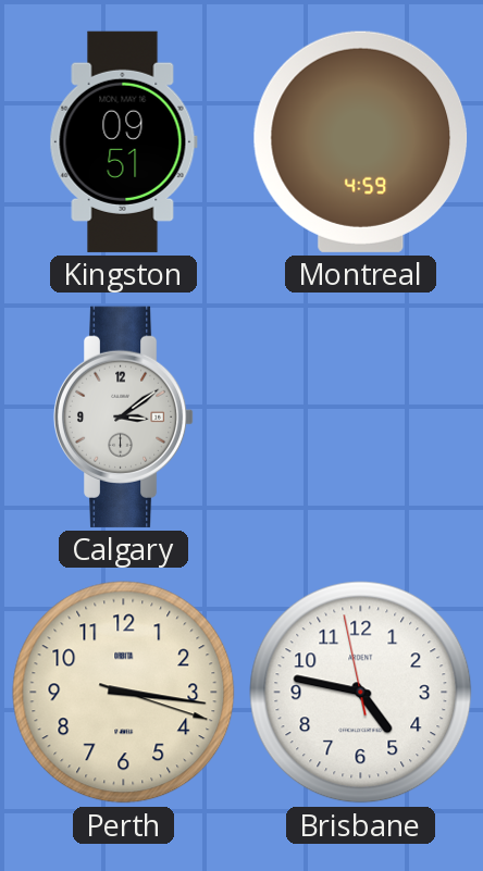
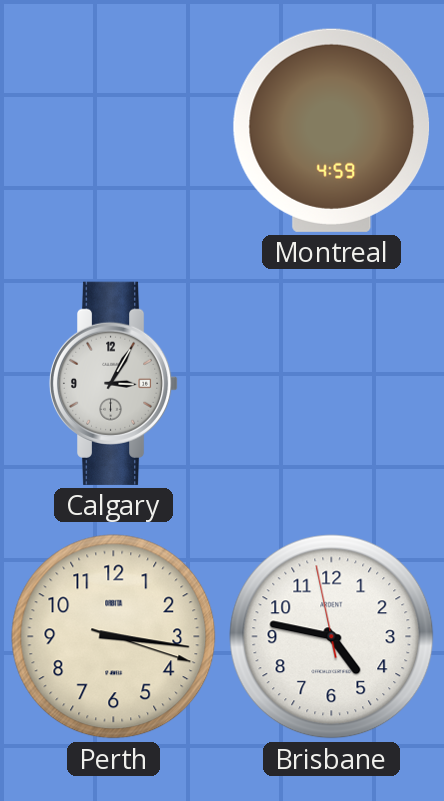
Kingston: 09:51 -> none
Calgary: 3:09 -> 3:05
